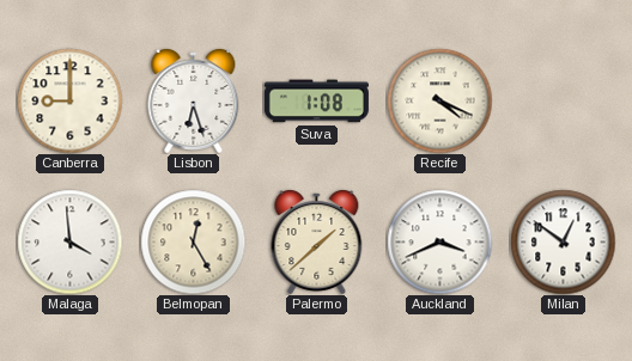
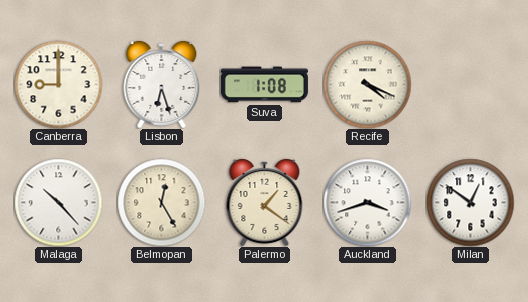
Malaga: 3:59 -> 10:23
Palermo: 1:38 -> 1:21
Auckland: 3:41 -> 3:42
